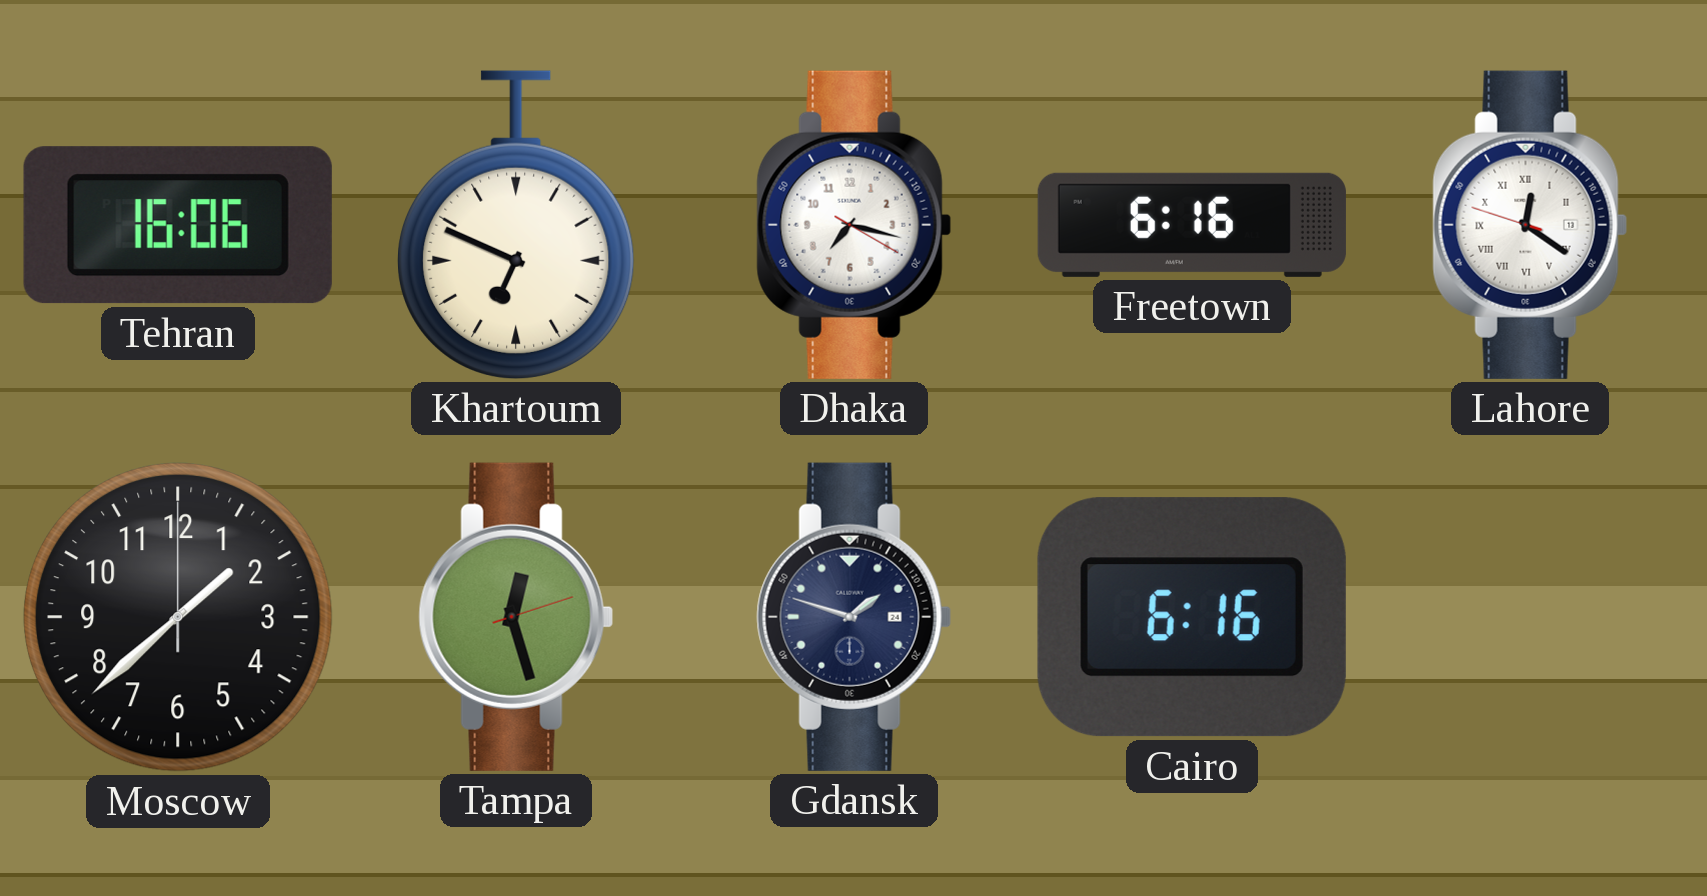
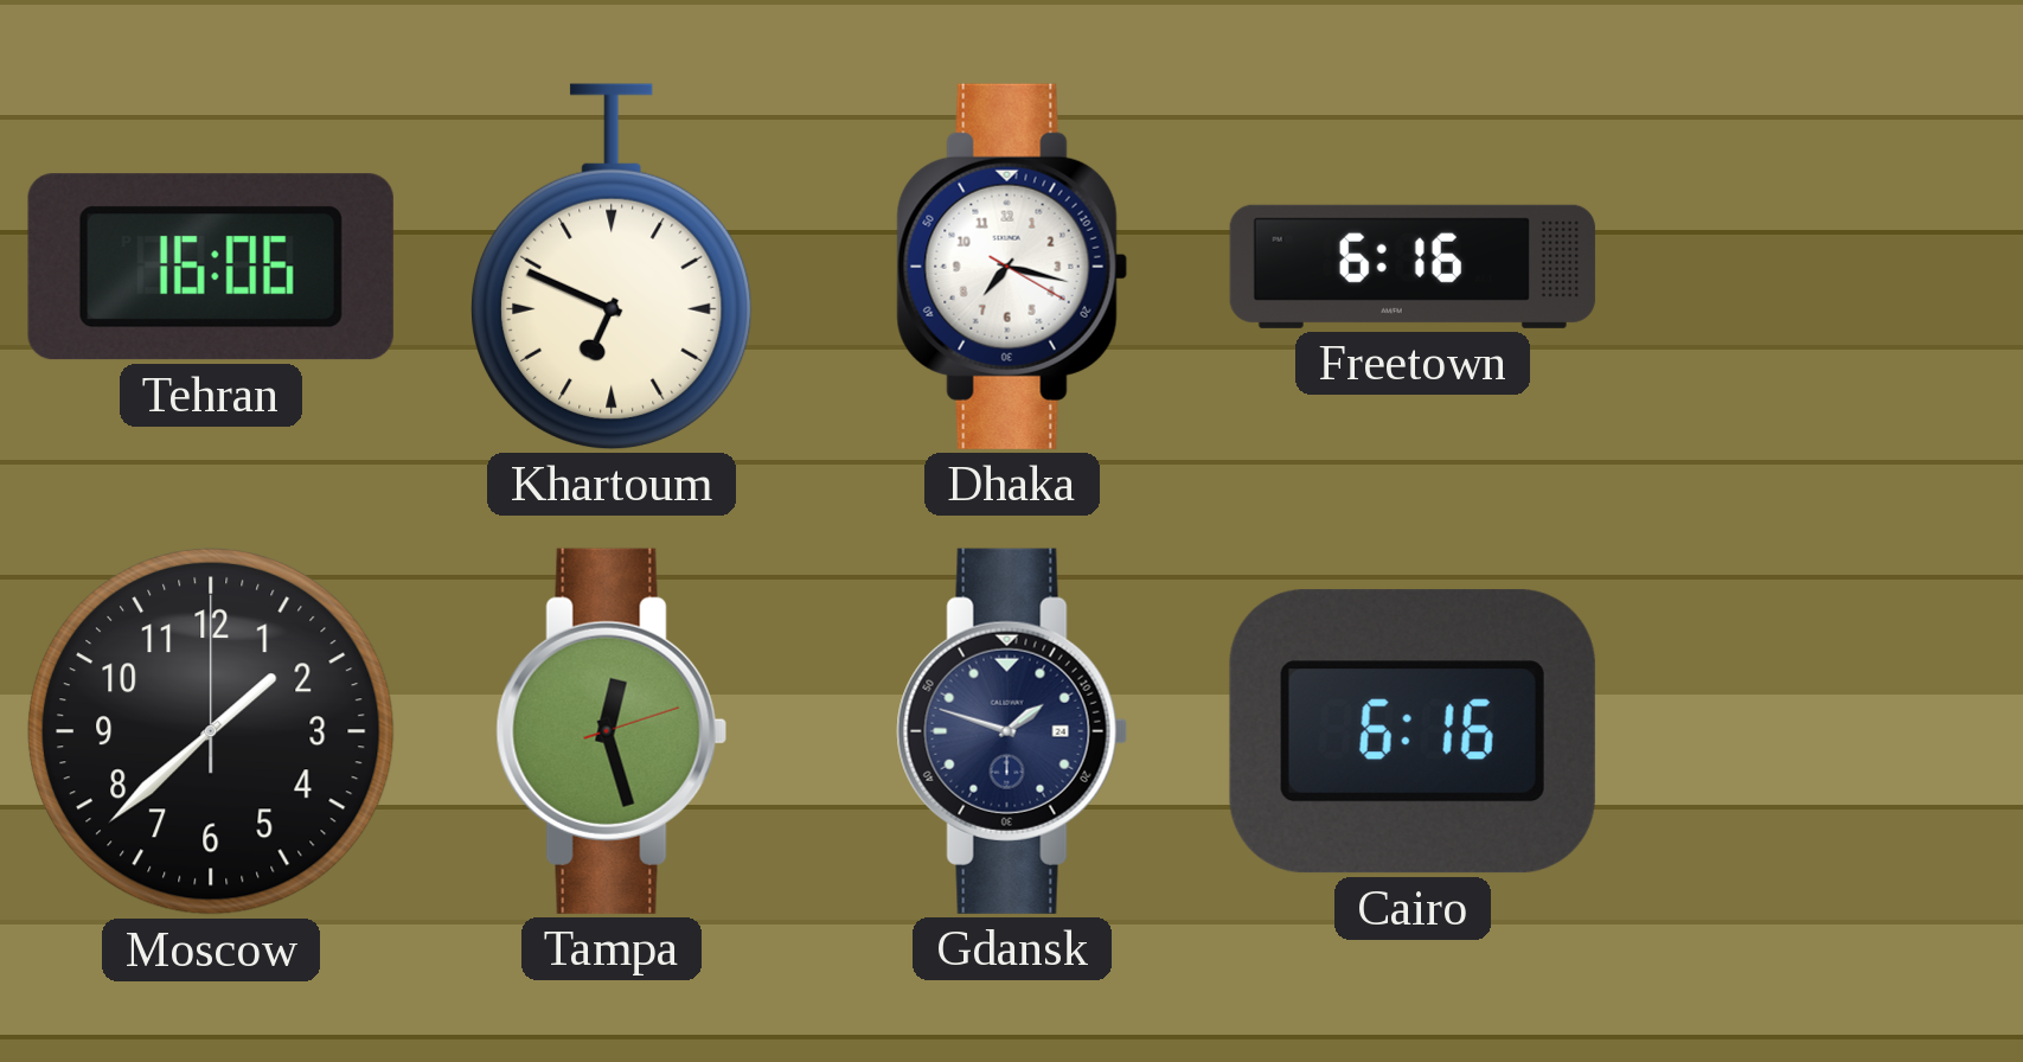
Lahore: 12:20 -> none
